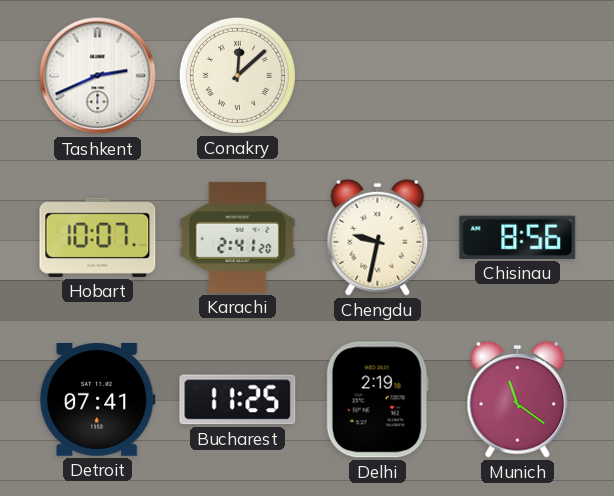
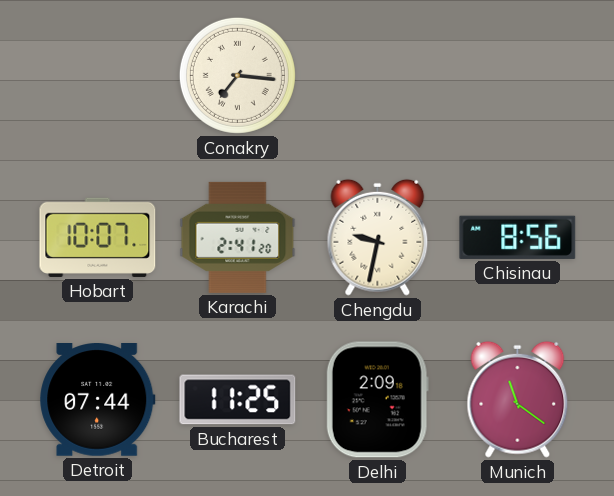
Tashkent: 2:41 -> none
Conakry: 12:08 -> 7:16
Detroit: 07:41 -> 07:44
Delhi: 2:19 -> 2:09
